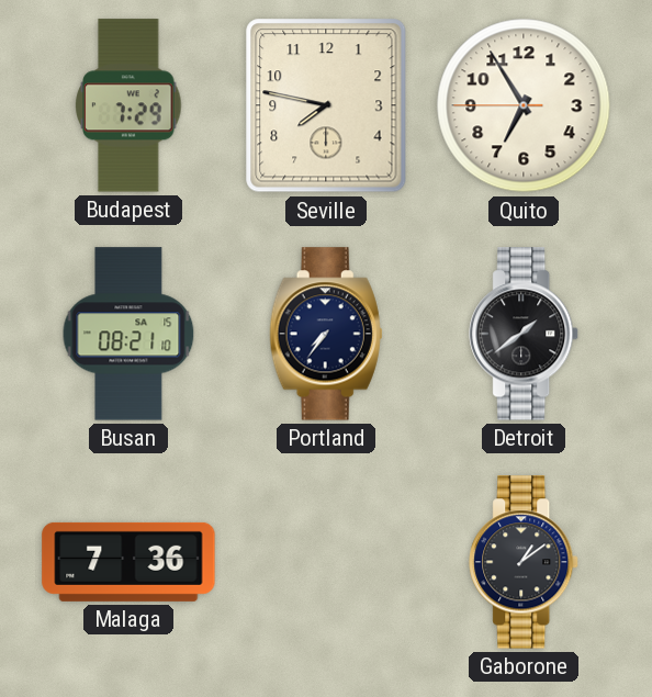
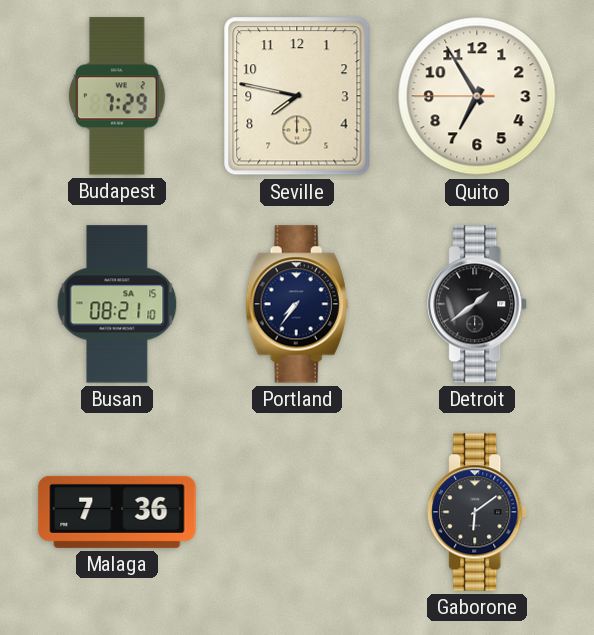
Gaborone: 1:09 -> 6:09
